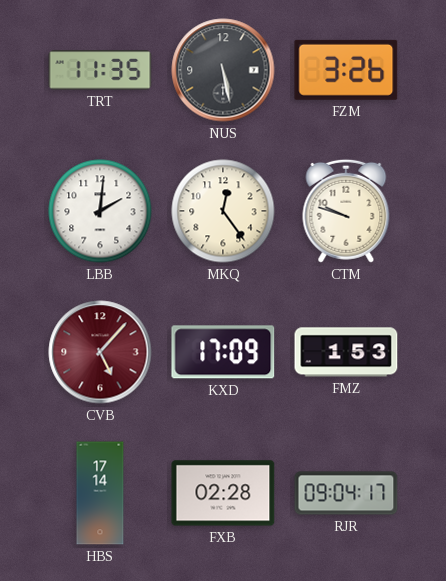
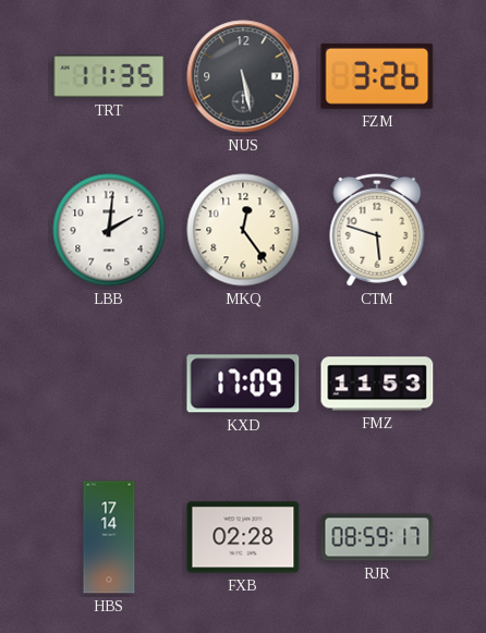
CTM: 9:48 -> 5:48
CVB: 5:07 -> none
FMZ: 1:53 -> 11:53
RJR: 09:04 -> 08:59
